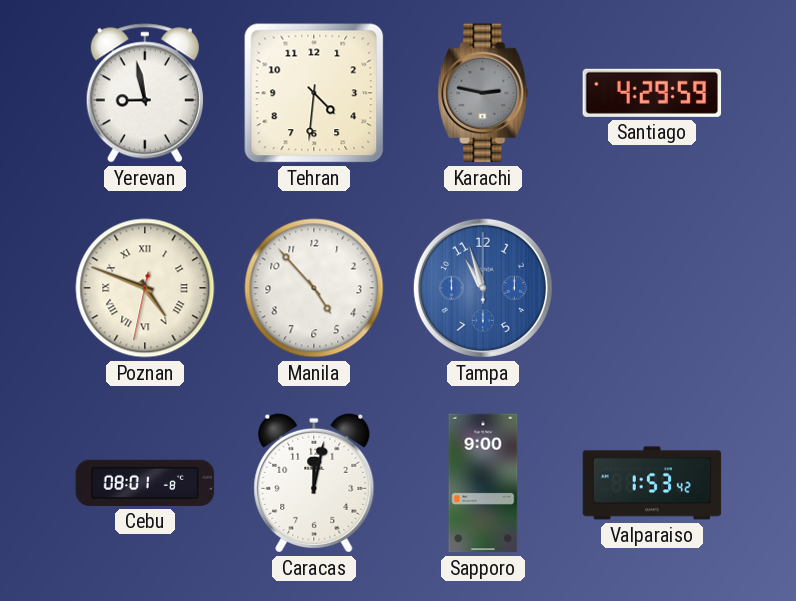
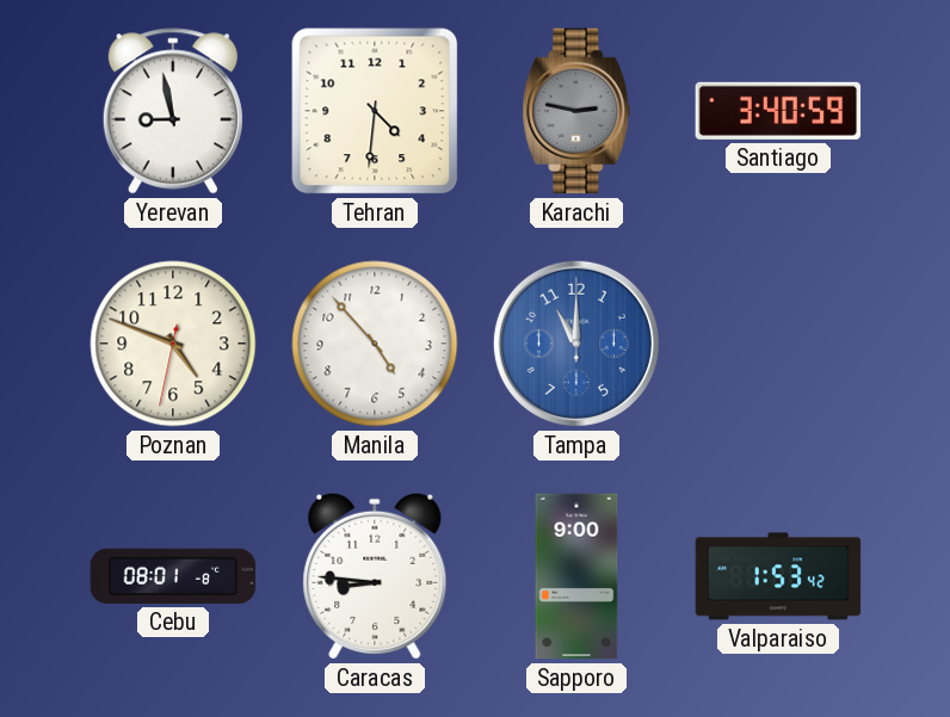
Santiago: 4:29 -> 3:40
Poznan numerals: Roman -> Arabic
Tampa: 10:57 -> 11:00
Caracas: 12:02 -> 8:46
